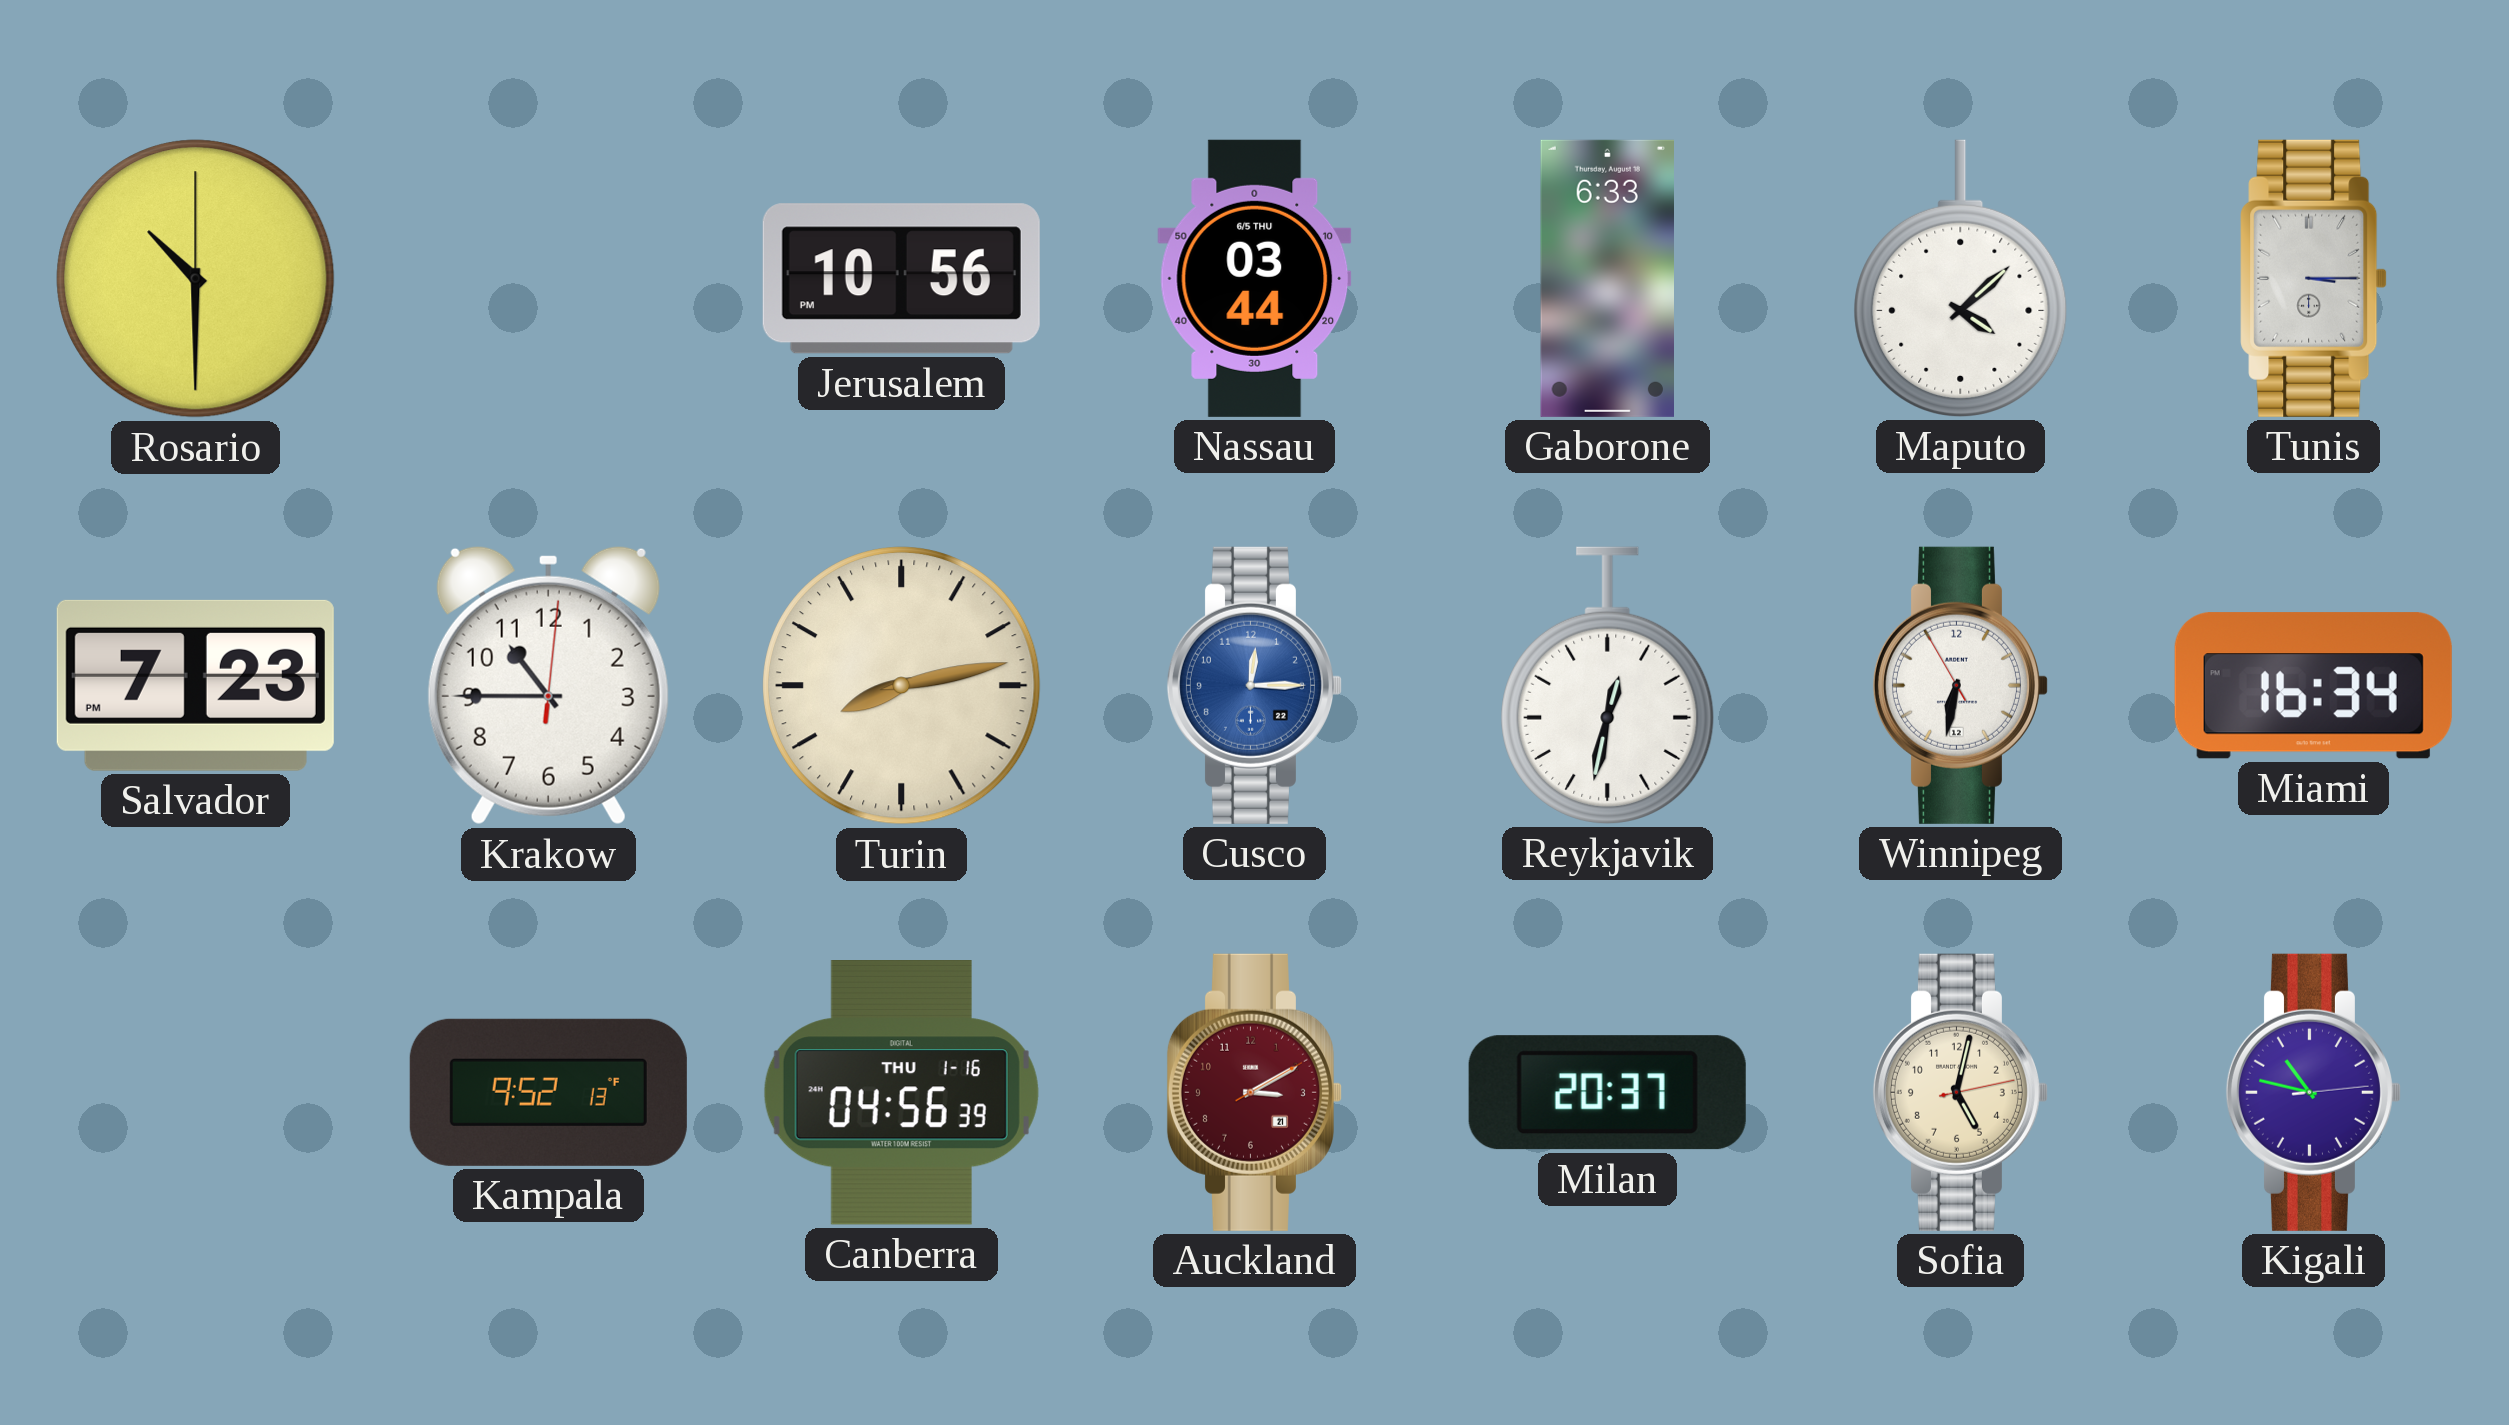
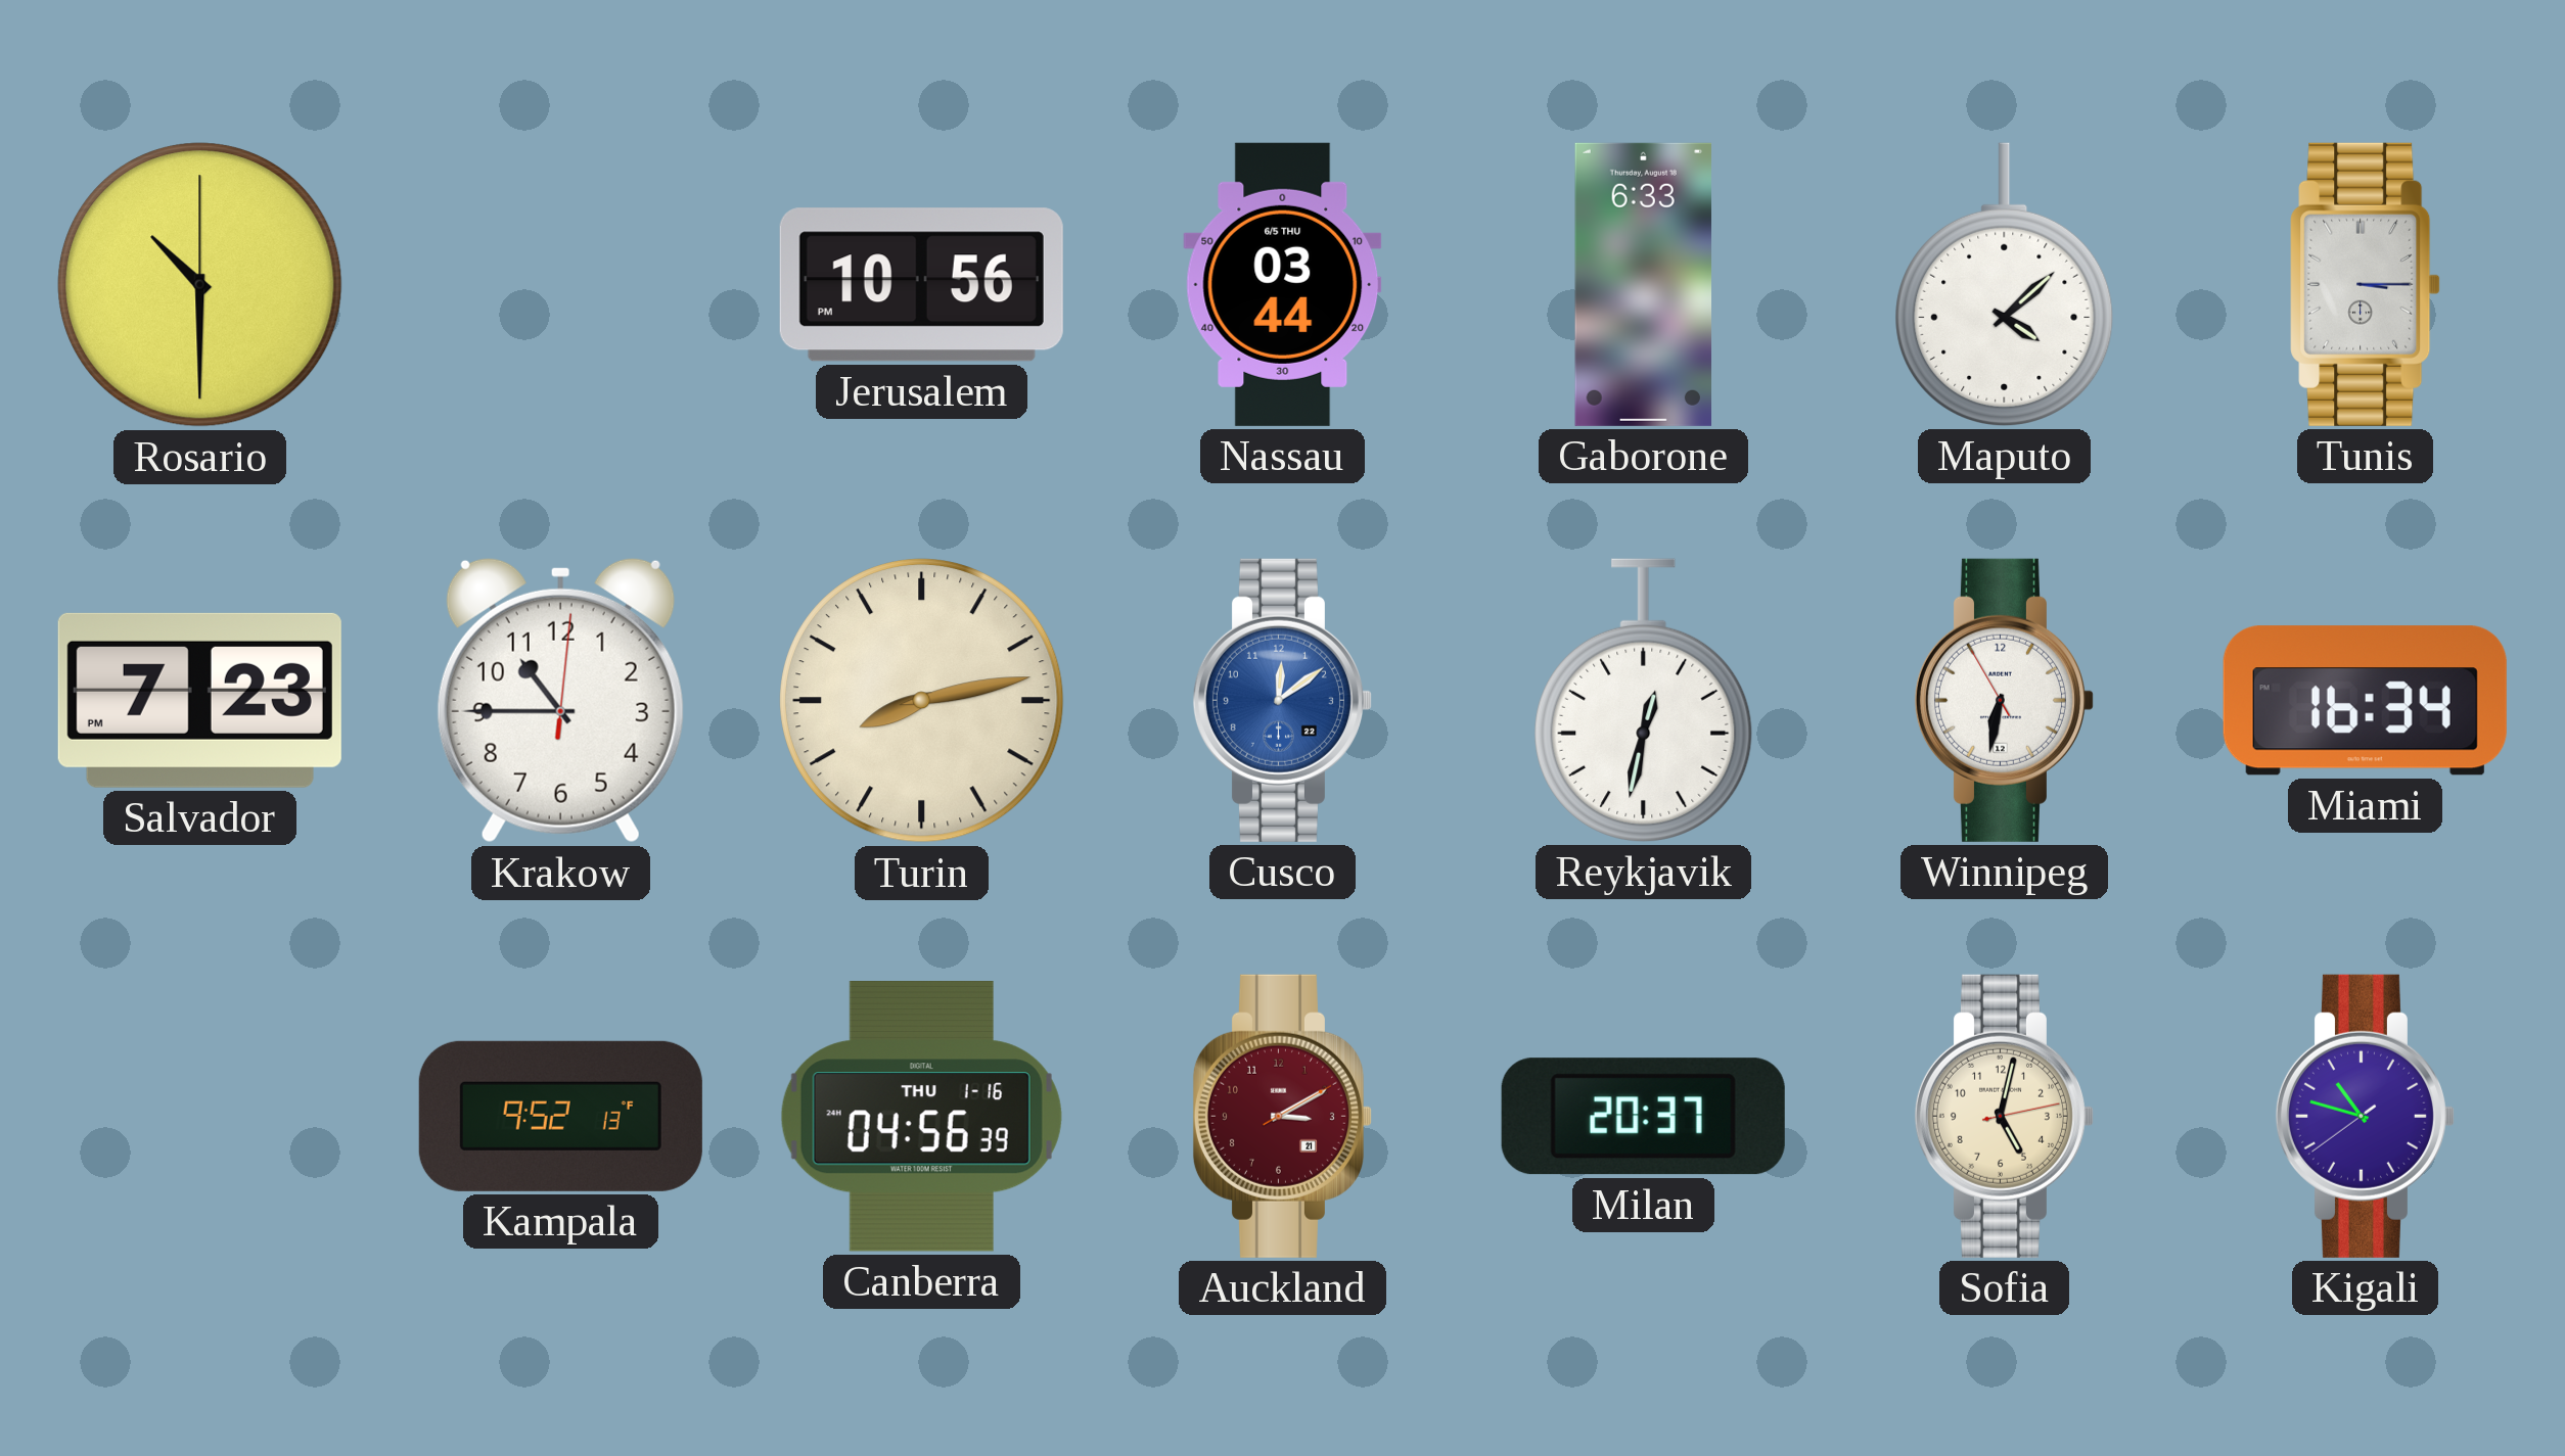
Cusco: 12:15 -> 12:09
Kigali: 10:47:14 -> 10:47:39
